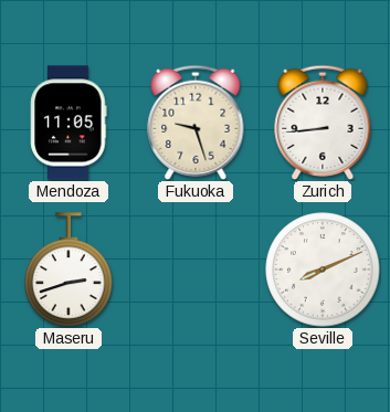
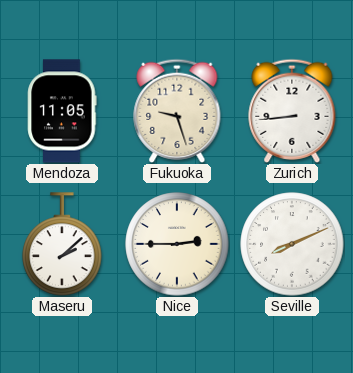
Maseru: 2:42 -> 2:08
Nice: none -> 2:45
